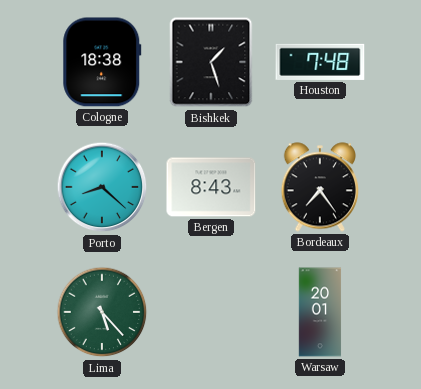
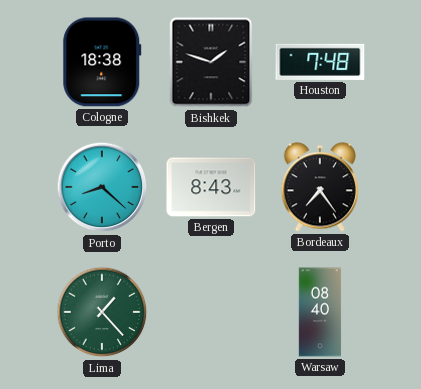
Bishkek: 1:27 -> 1:48
Lima: 5:23 -> 1:23
Warsaw: 20:01 -> 08:40
